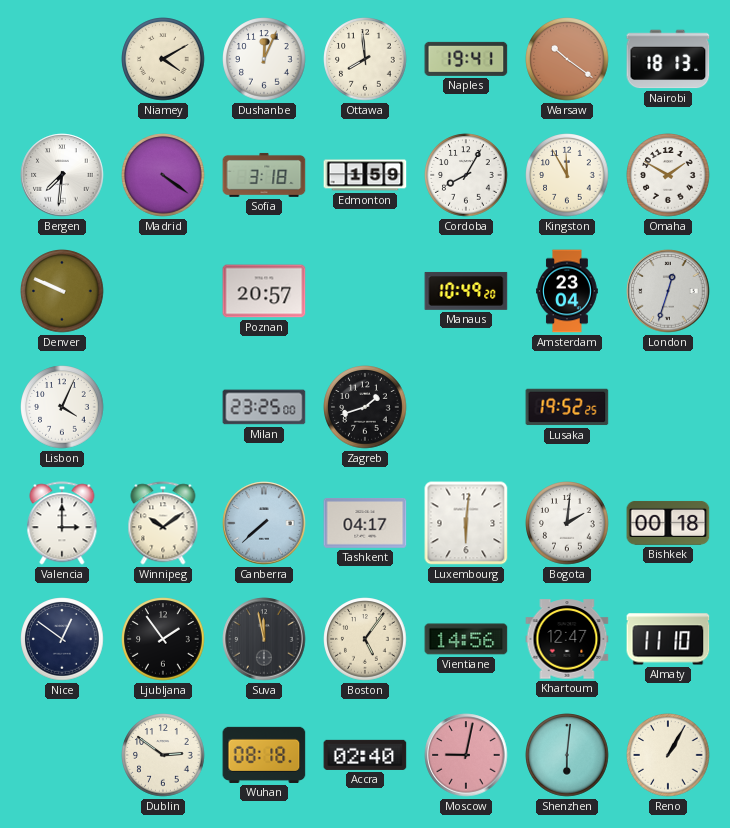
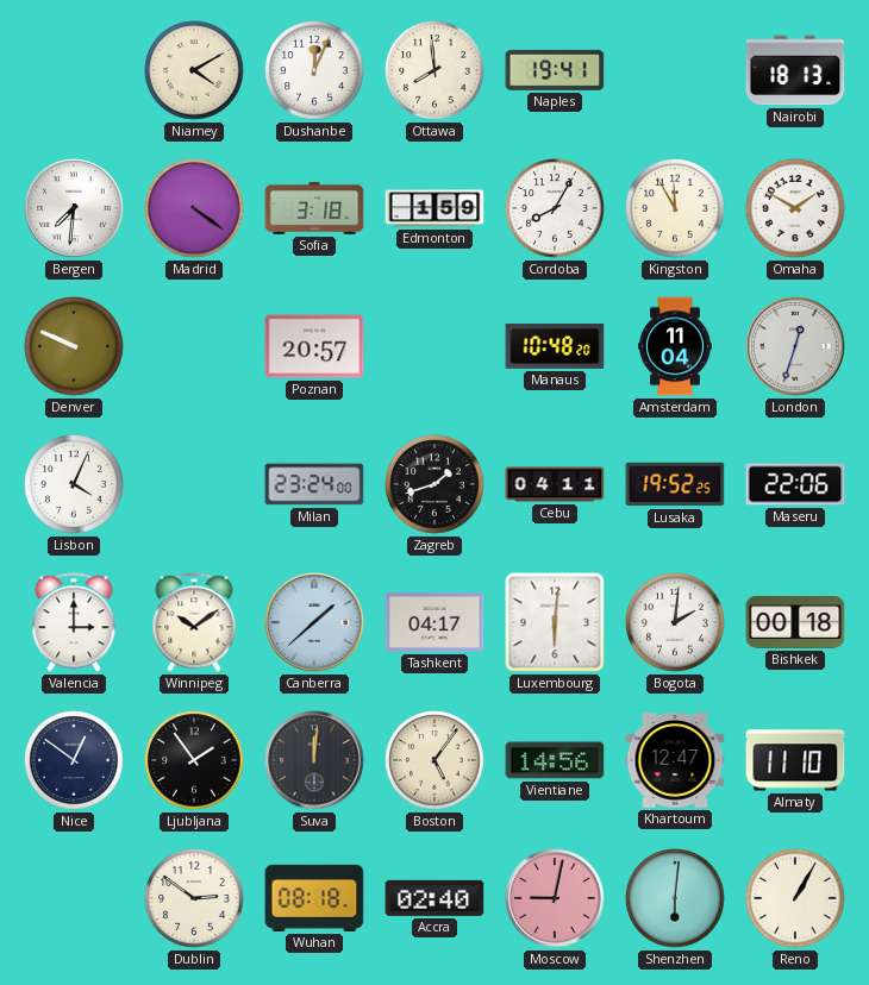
Warsaw: 10:21 -> none
Manaus: 10:49 -> 10:48
Amsterdam: 23:04 -> 11:04
Milan: 23:25 -> 23:24
Cebu: none -> 04:11
Maseru: none -> 22:06
Canberra: 7:38 -> 1:38
Suva: 11:58 -> 12:01
